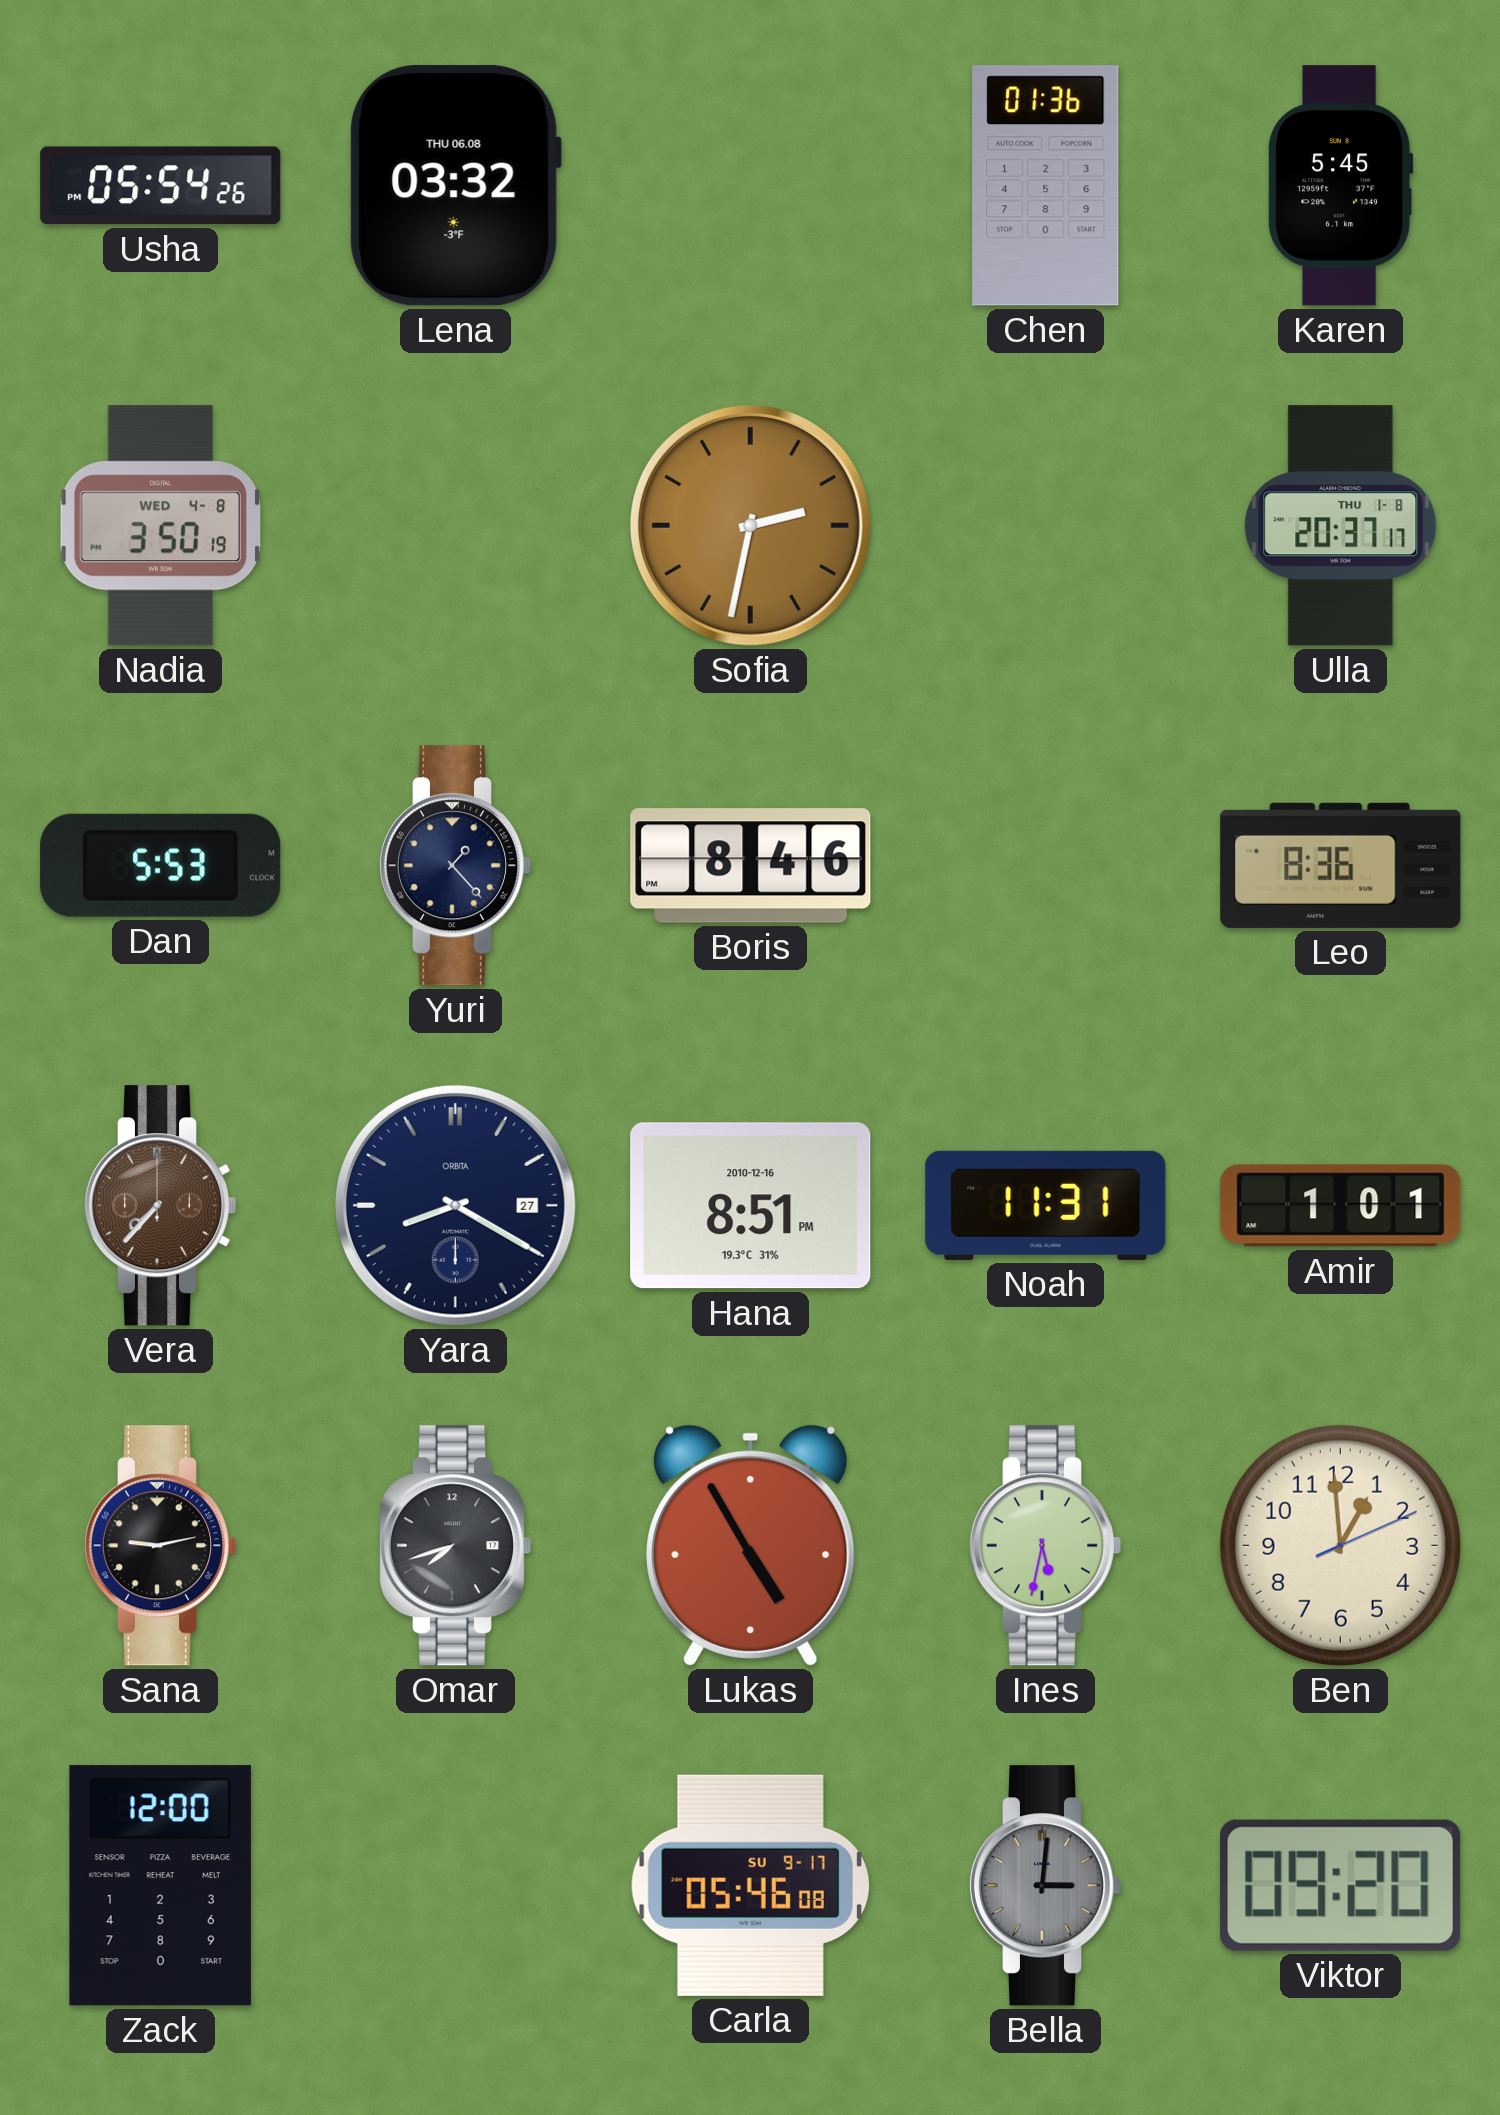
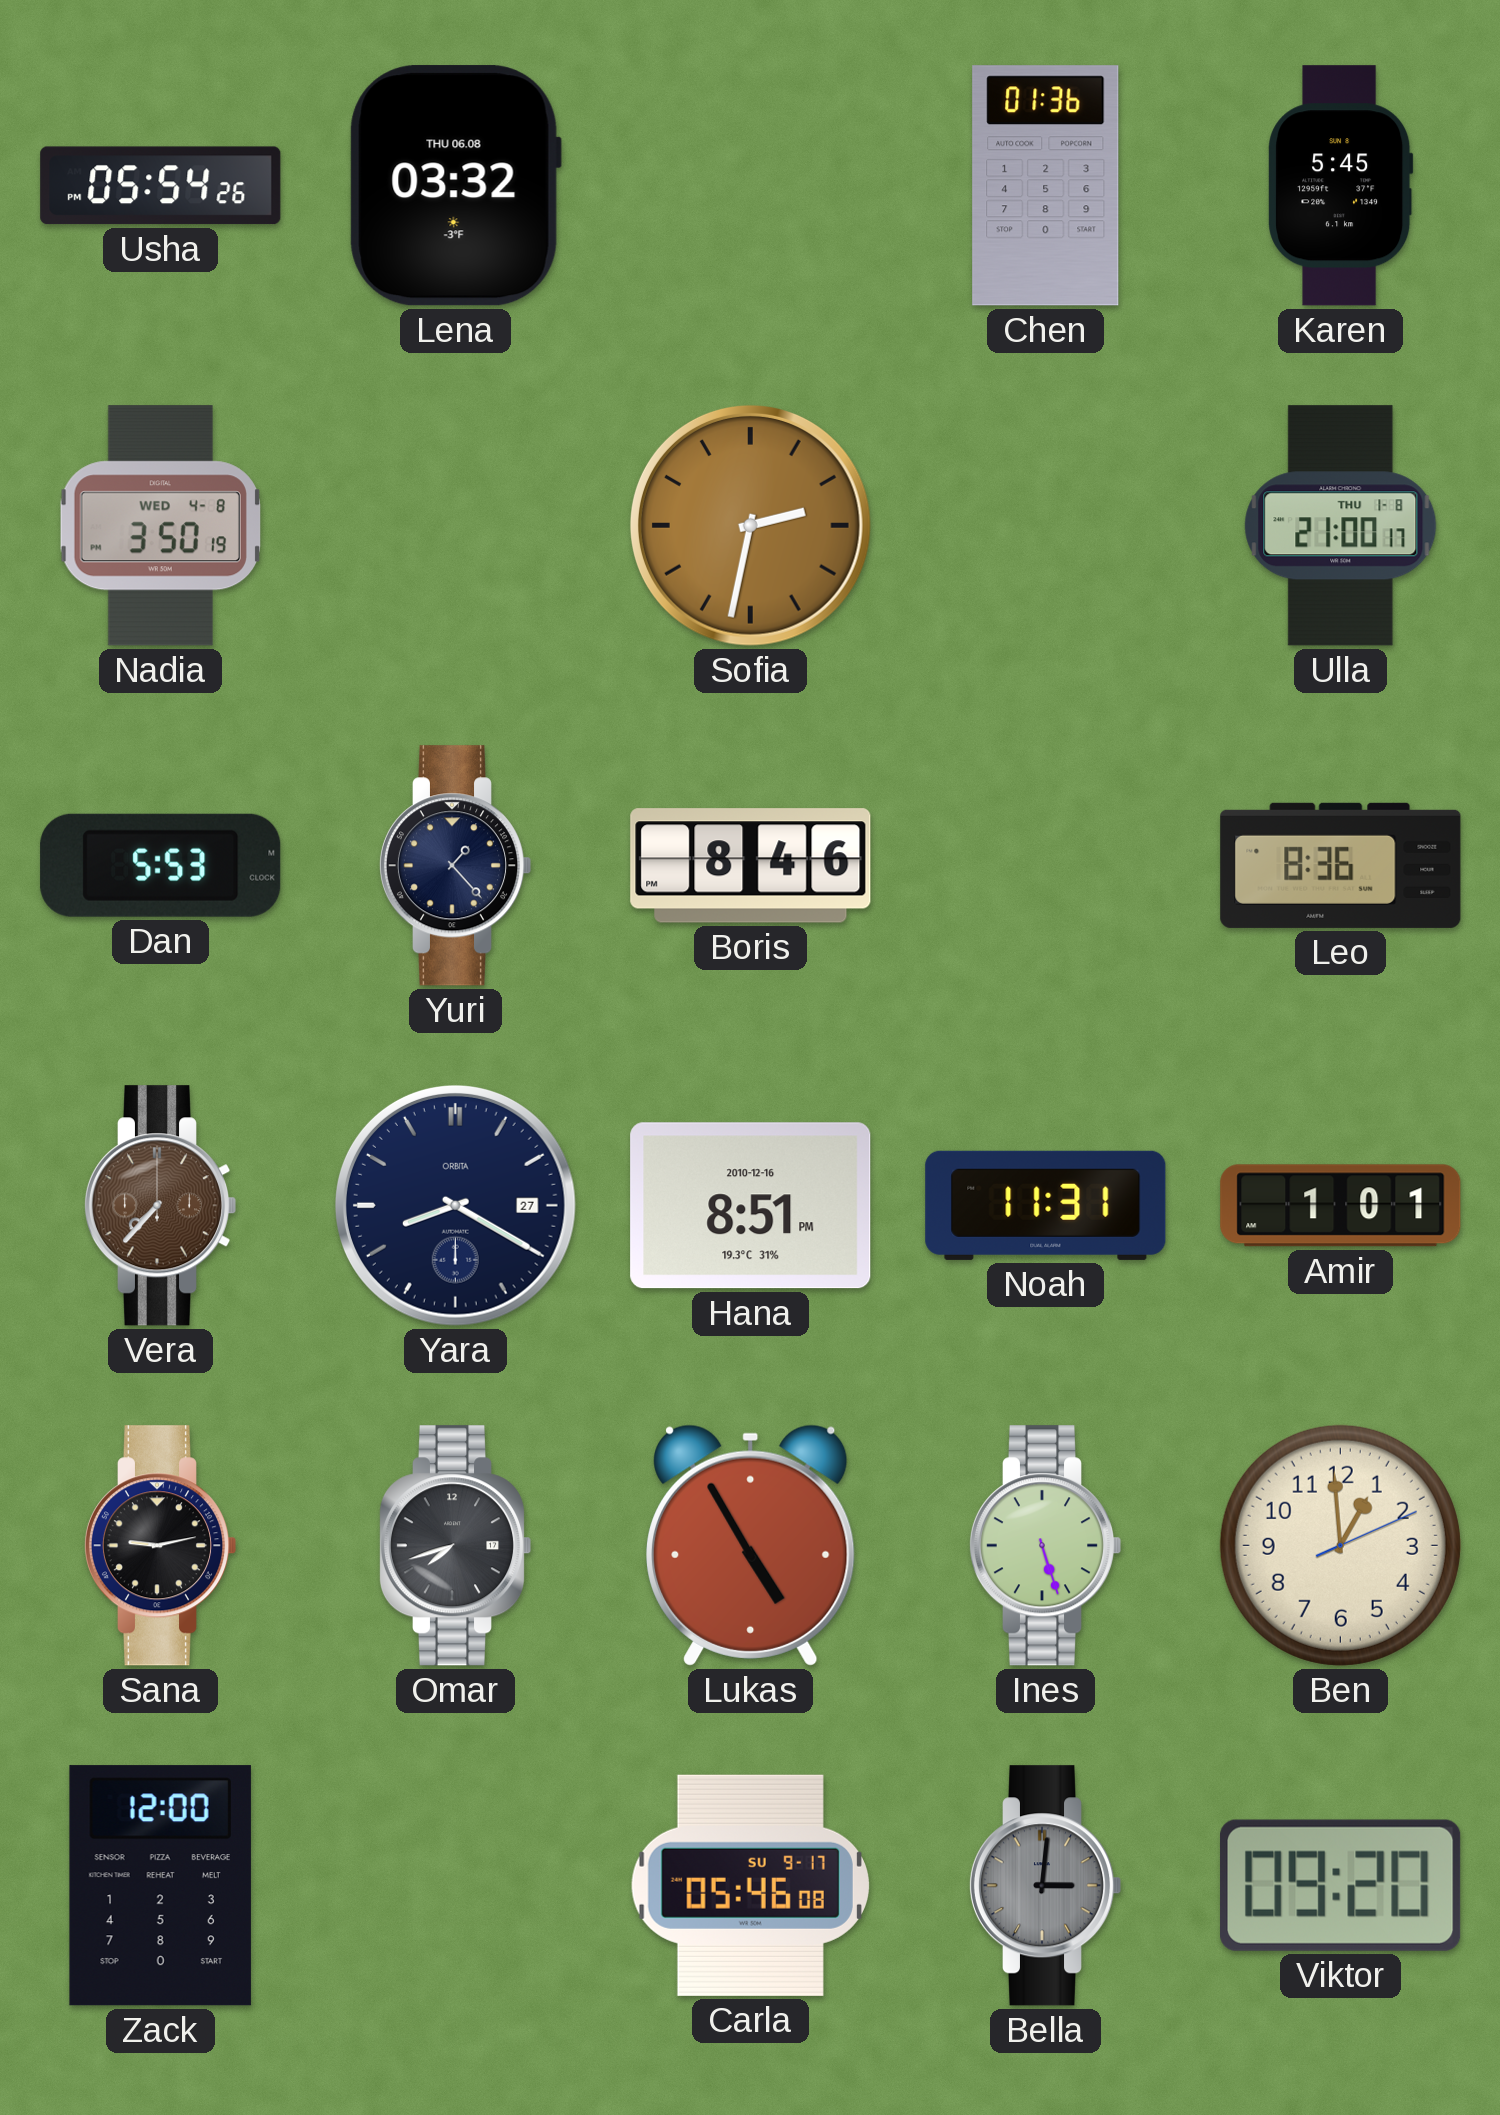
Ulla: 20:37 -> 21:00
Ines: 5:32 -> 5:27
